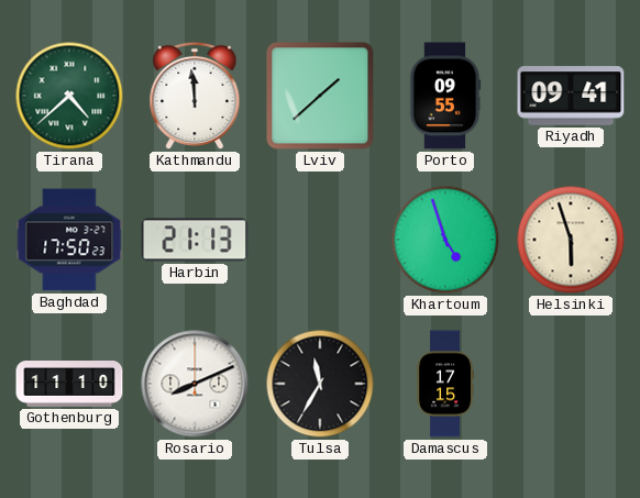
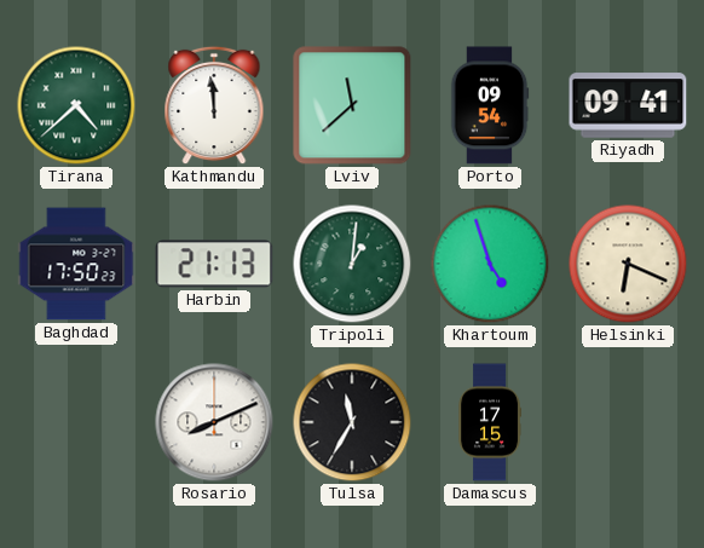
Lviv: 1:38 -> 11:38
Porto: 09:55 -> 09:54
Tripoli: none -> 1:01
Helsinki: 5:57 -> 6:19
Gothenburg: 11:10 -> none
